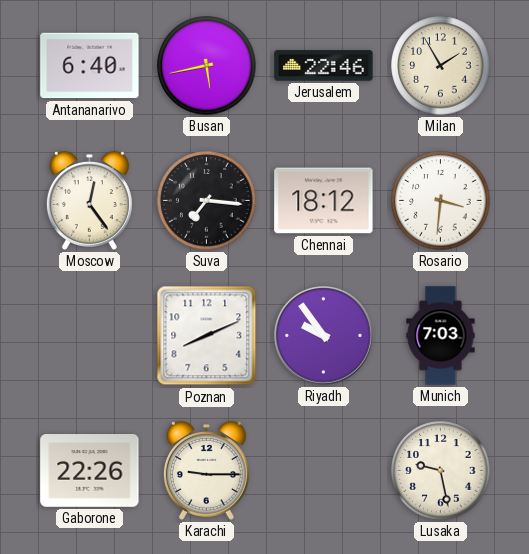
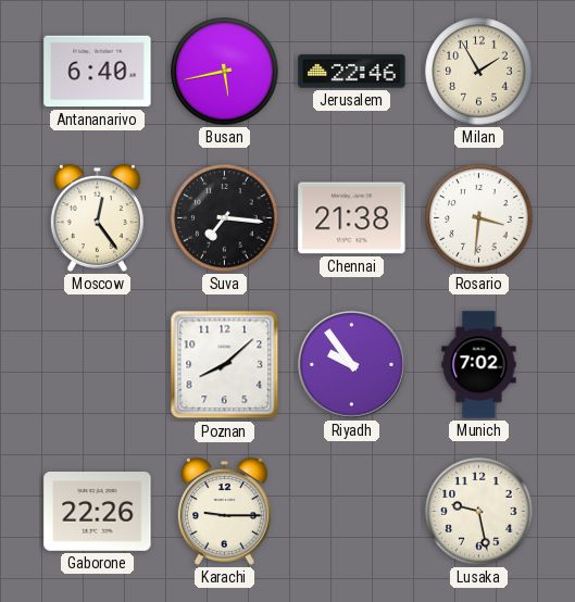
Chennai: 18:12 -> 21:38
Poznan: 8:11 -> 8:08
Munich: 7:03 -> 7:02
